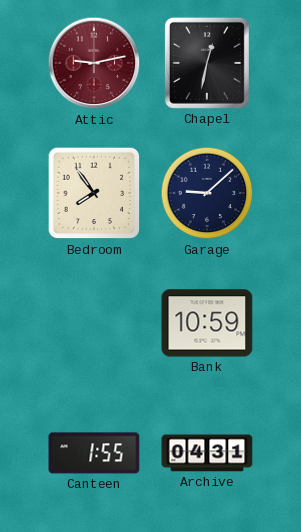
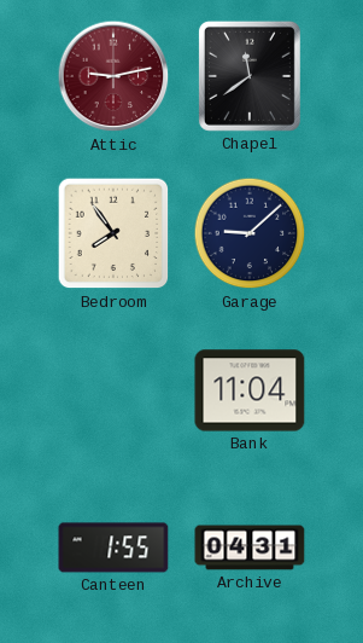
Chapel: 12:32 -> 11:39
Bank: 10:59 -> 11:04
